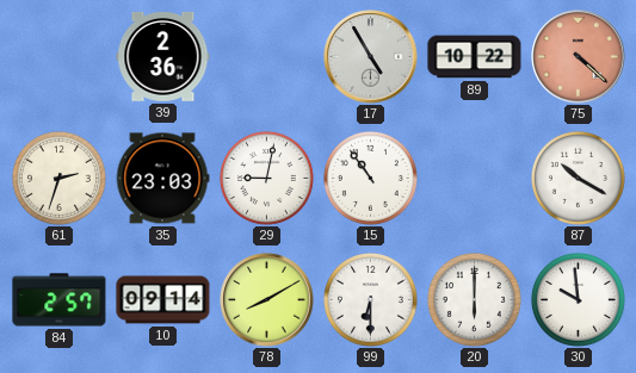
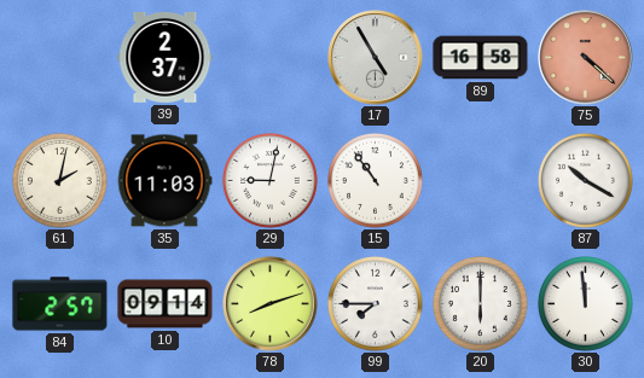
39: 2:36 -> 2:37
89: 10:22 -> 16:58
61: 2:33 -> 2:02
35: 23:03 -> 11:03
78: 8:10 -> 8:12
99: 6:30 -> 7:45
30: 9:59 -> 11:59
